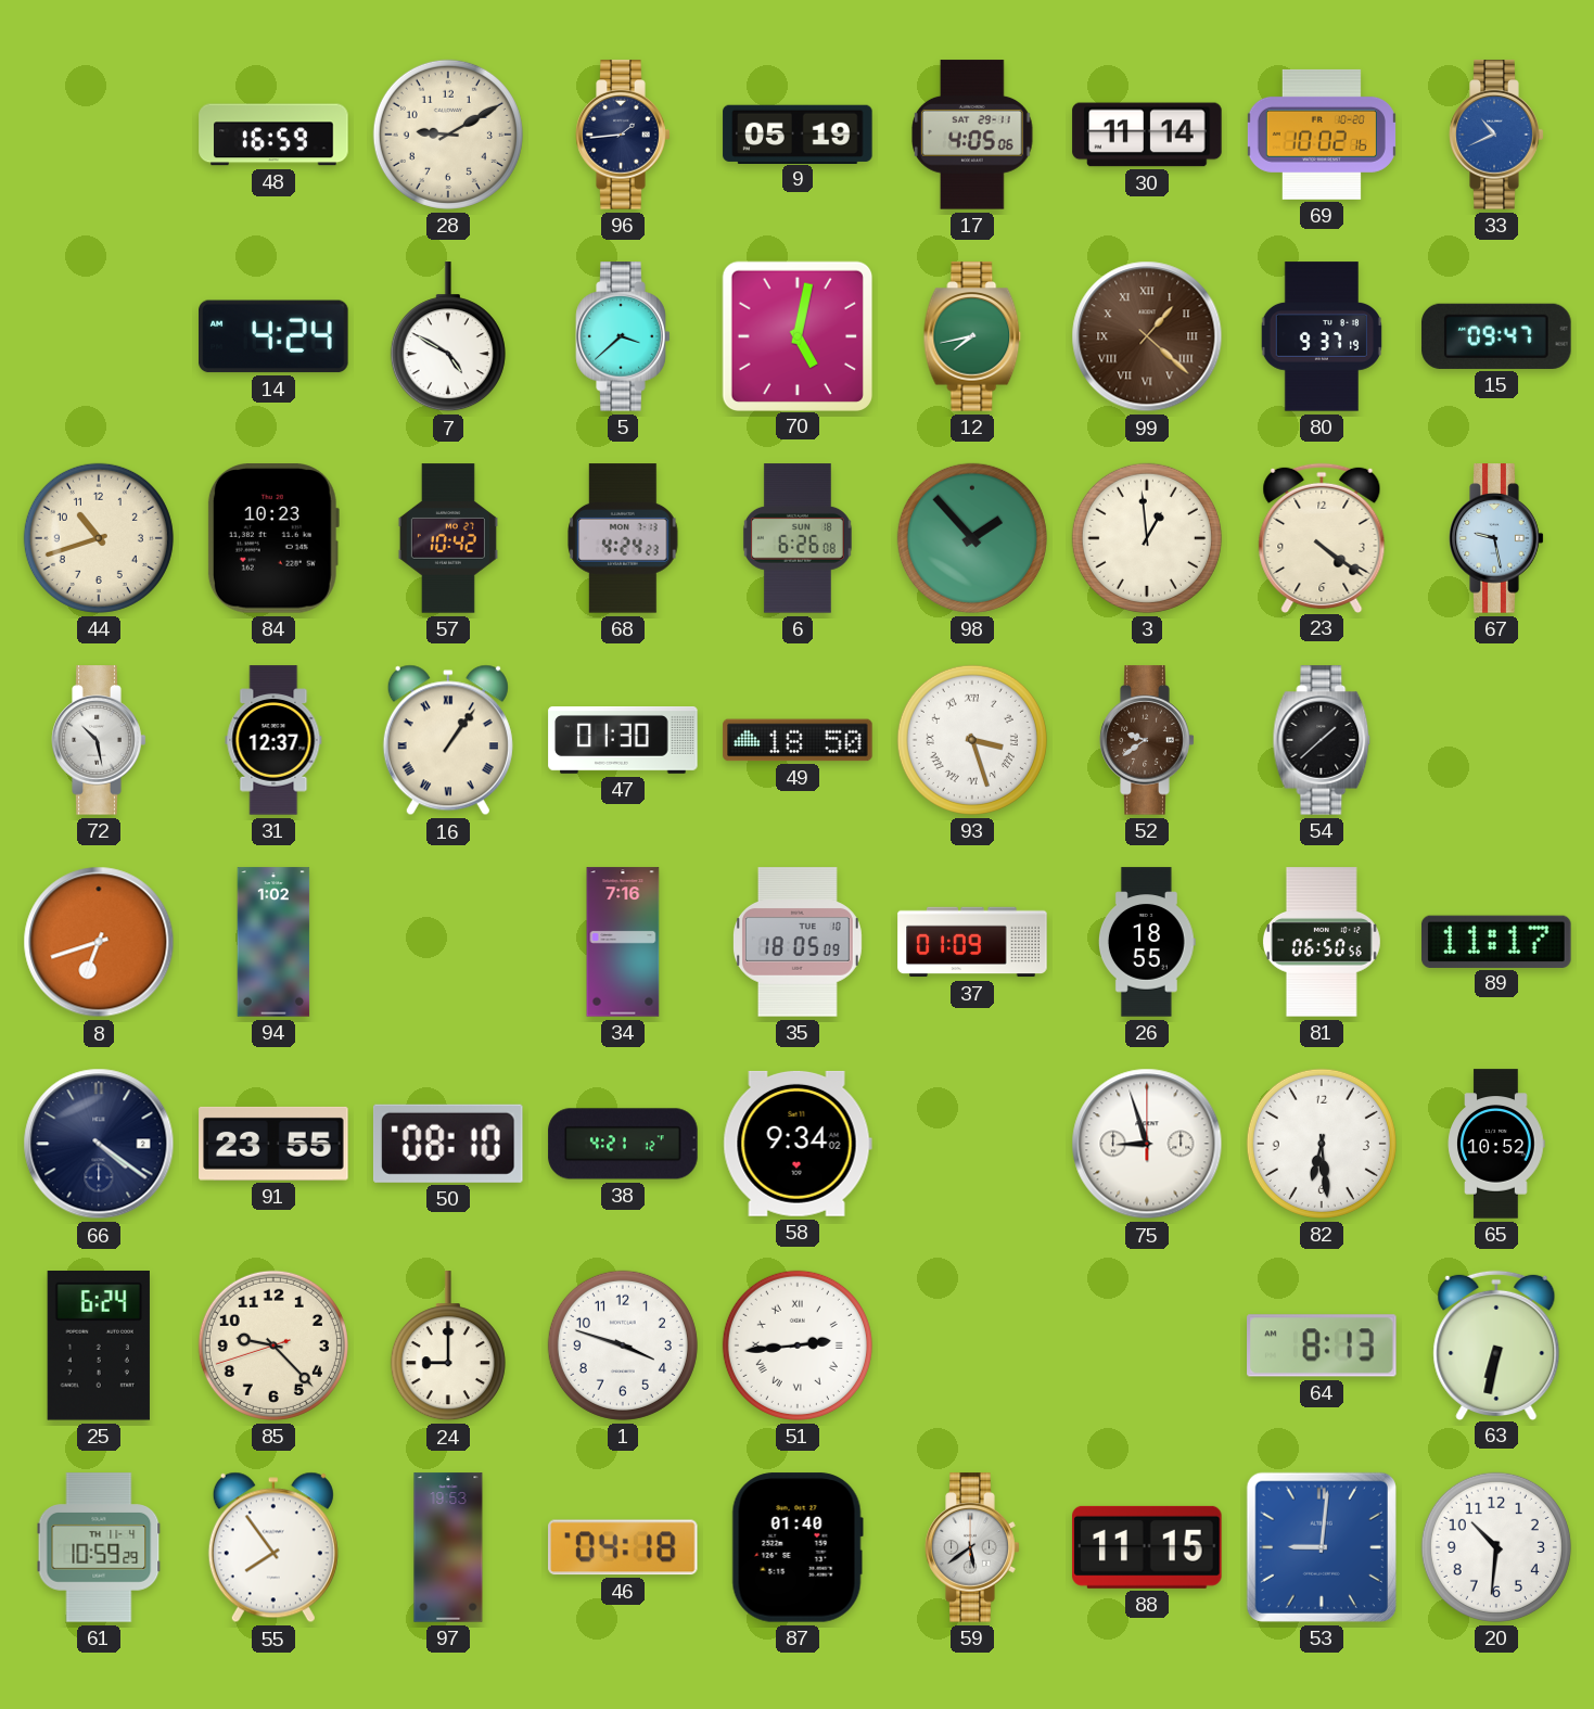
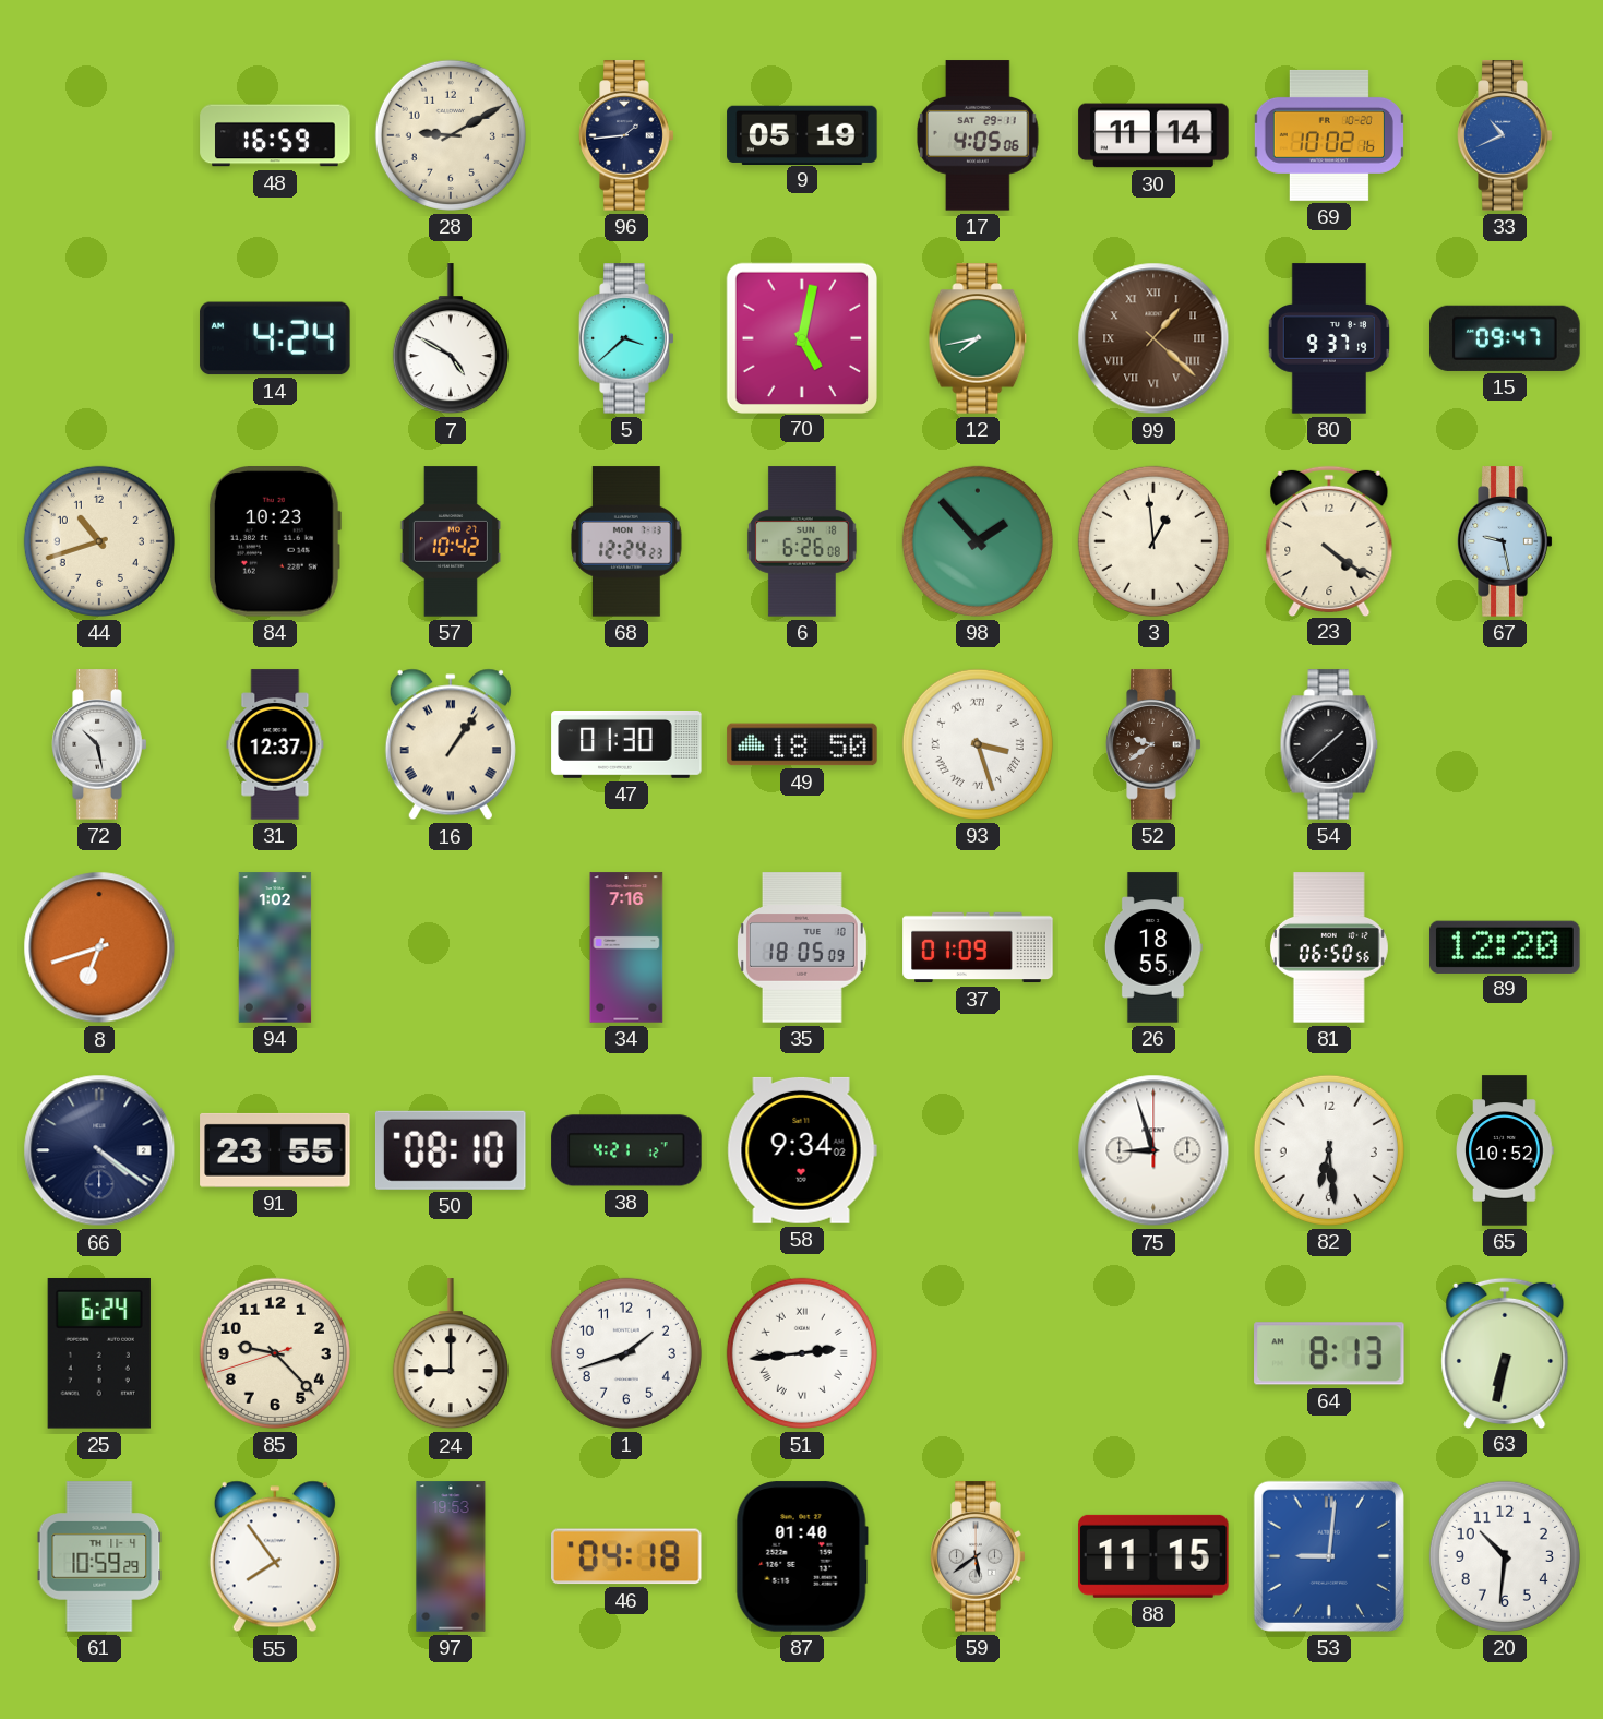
68: 4:24 -> 12:24
89: 11:17 -> 12:20
1: 3:48 -> 1:42
